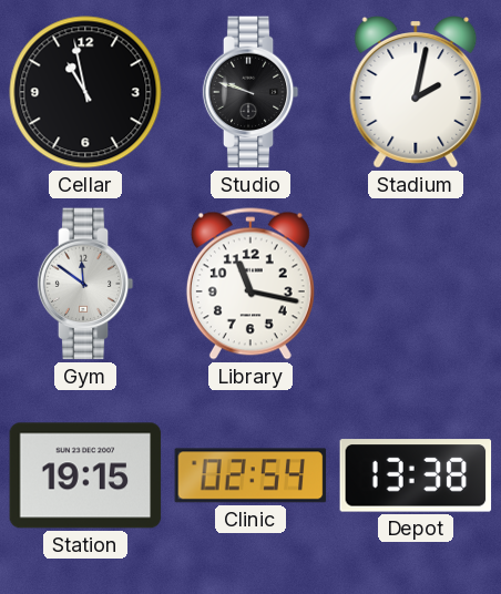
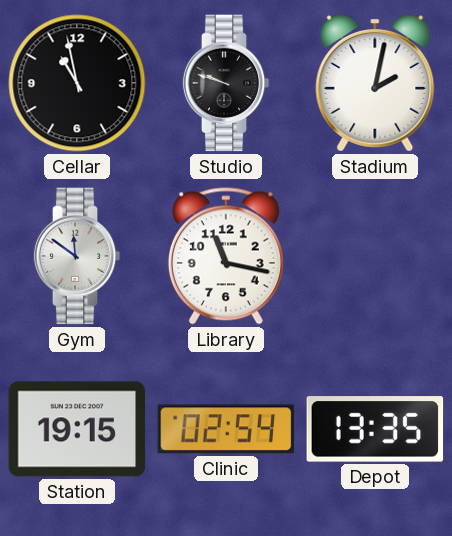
Depot: 13:38 -> 13:35
